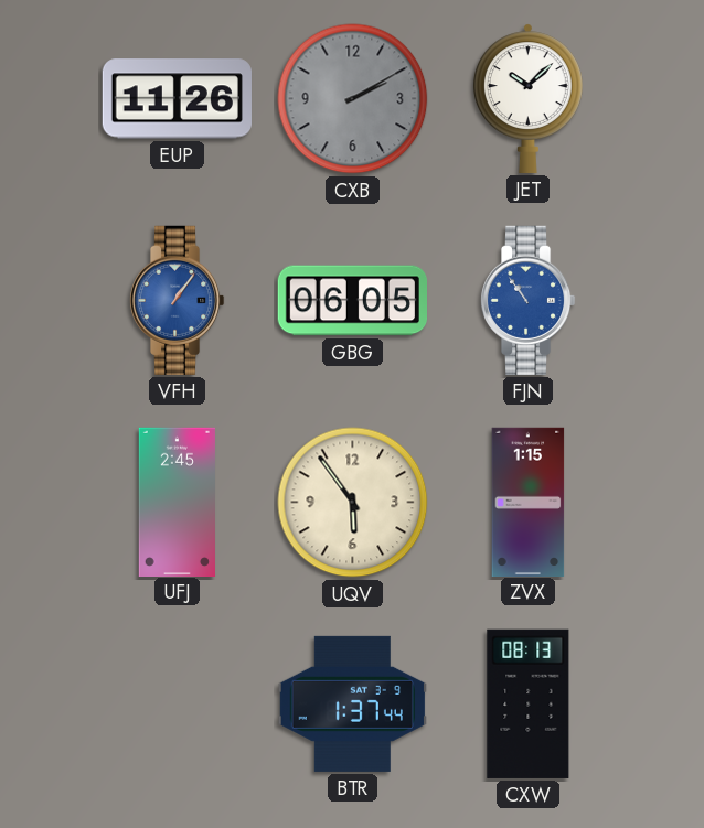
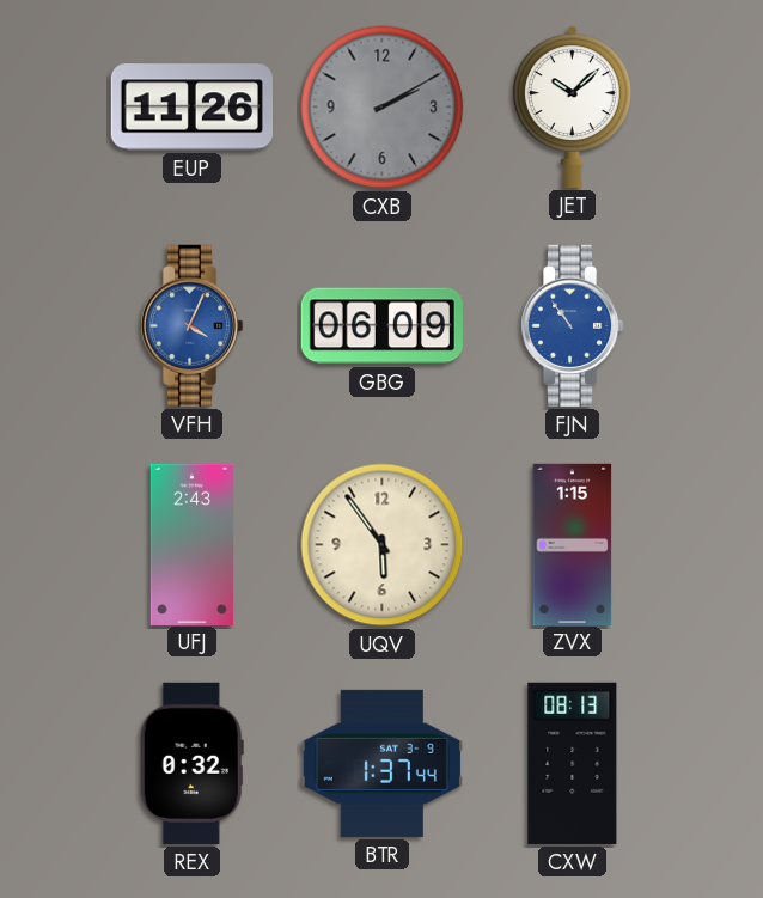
VFH: 1:06 -> 4:04
GBG: 06:05 -> 06:09
UFJ: 2:45 -> 2:43
REX: none -> 0:32
